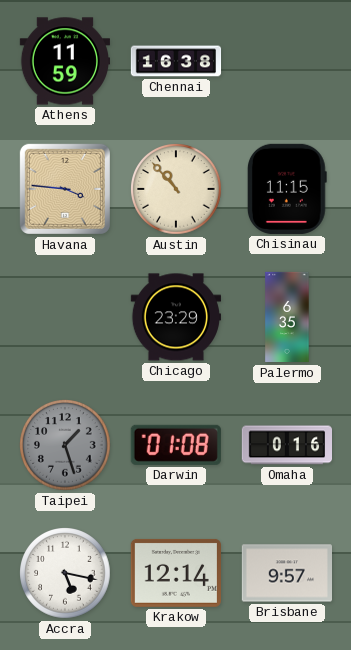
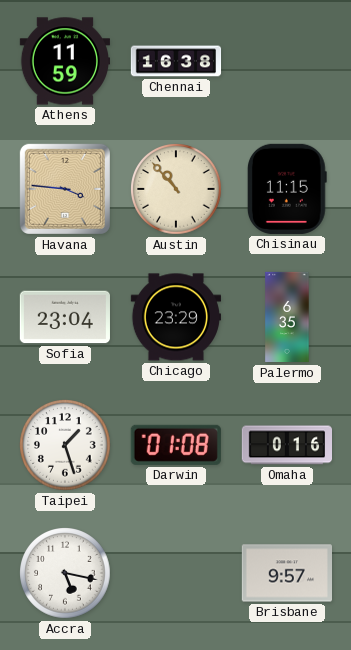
Sofia: none -> 23:04
Taipei dial: grey -> white
Krakow: 12:14 -> none
